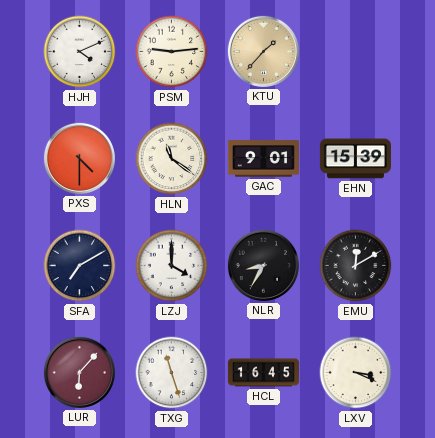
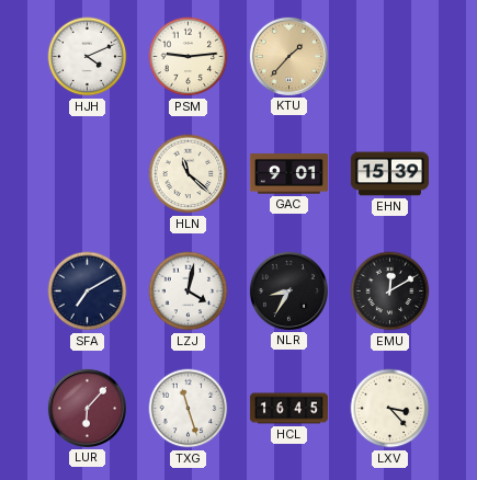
PXS: 4:30 -> none
HLN: 11:21 -> 11:22
LZJ: 4:00 -> 4:02
LXV: 3:19 -> 3:23
